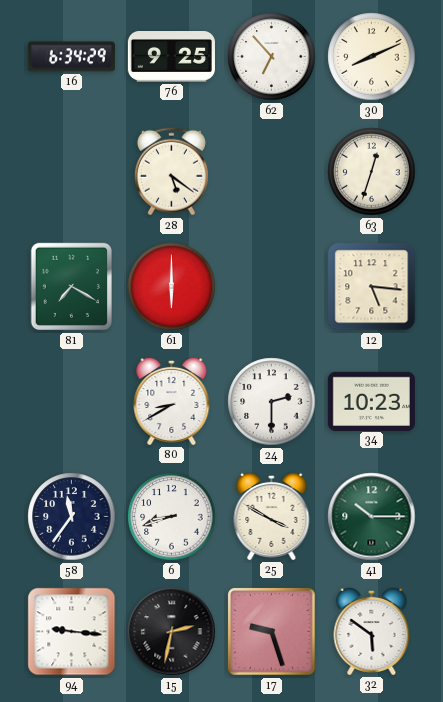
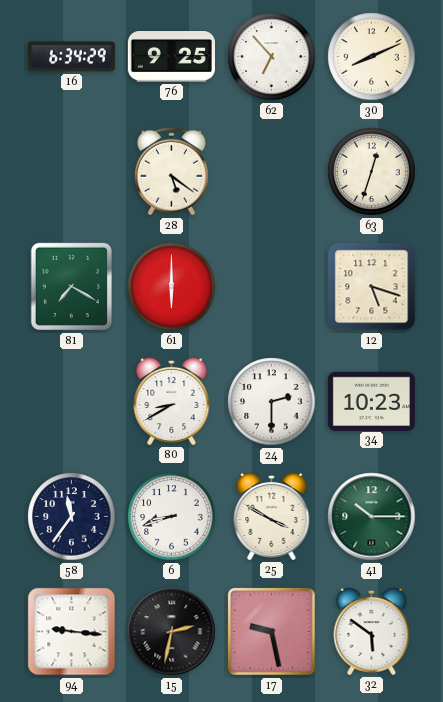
12: 5:16 -> 5:18
17: 9:27 -> 9:28
